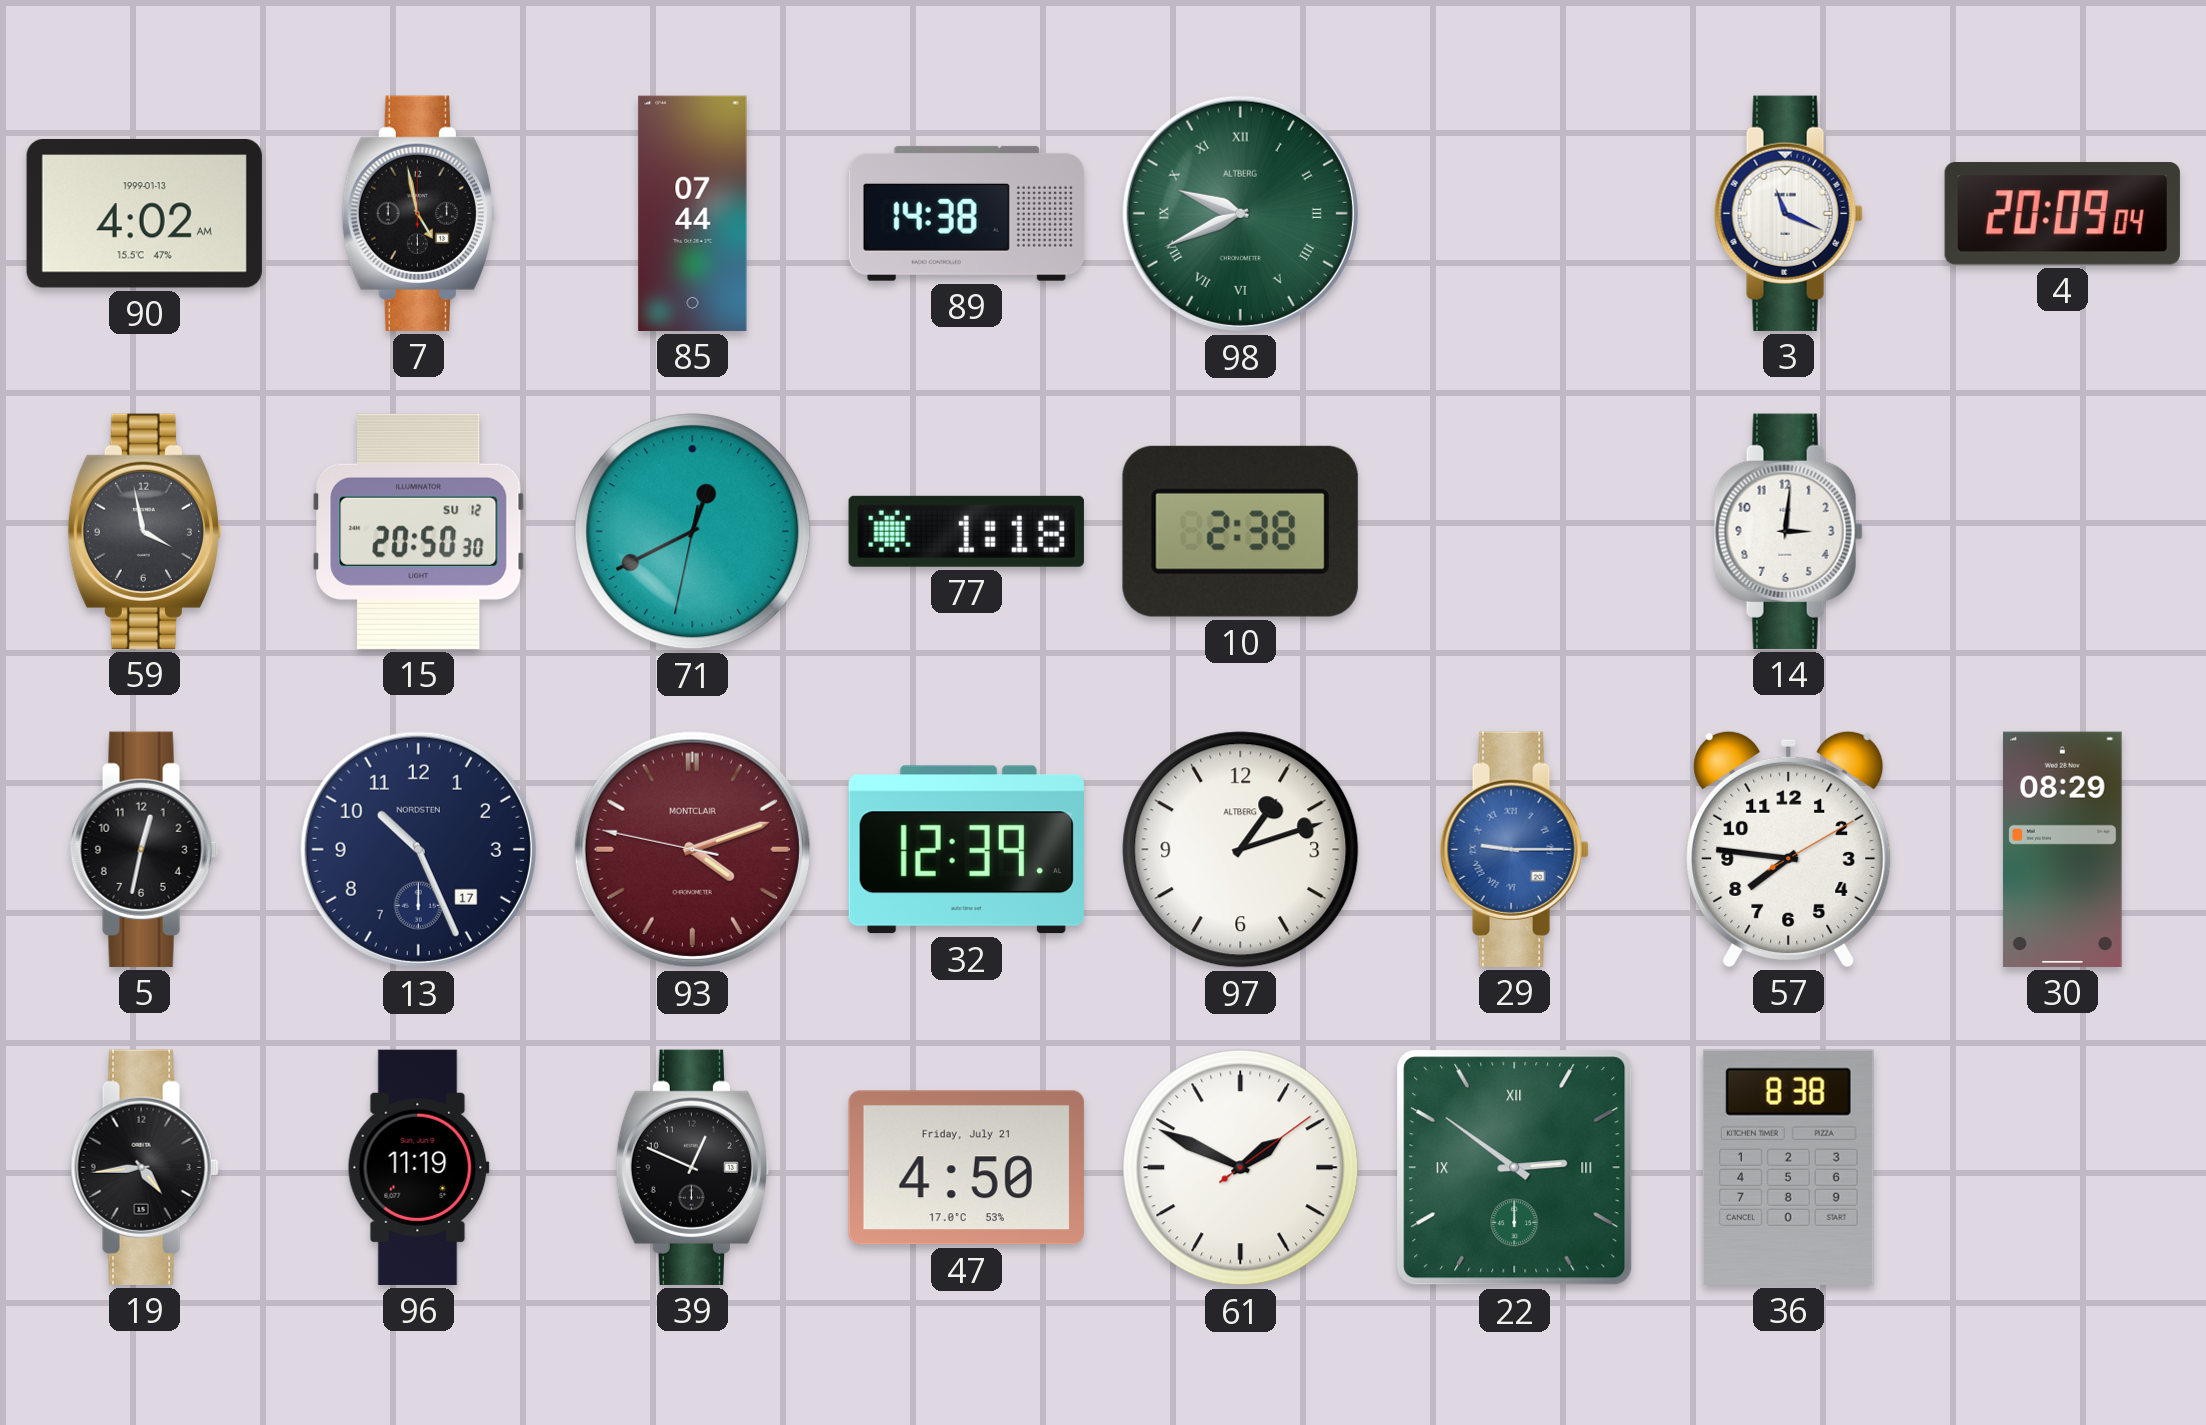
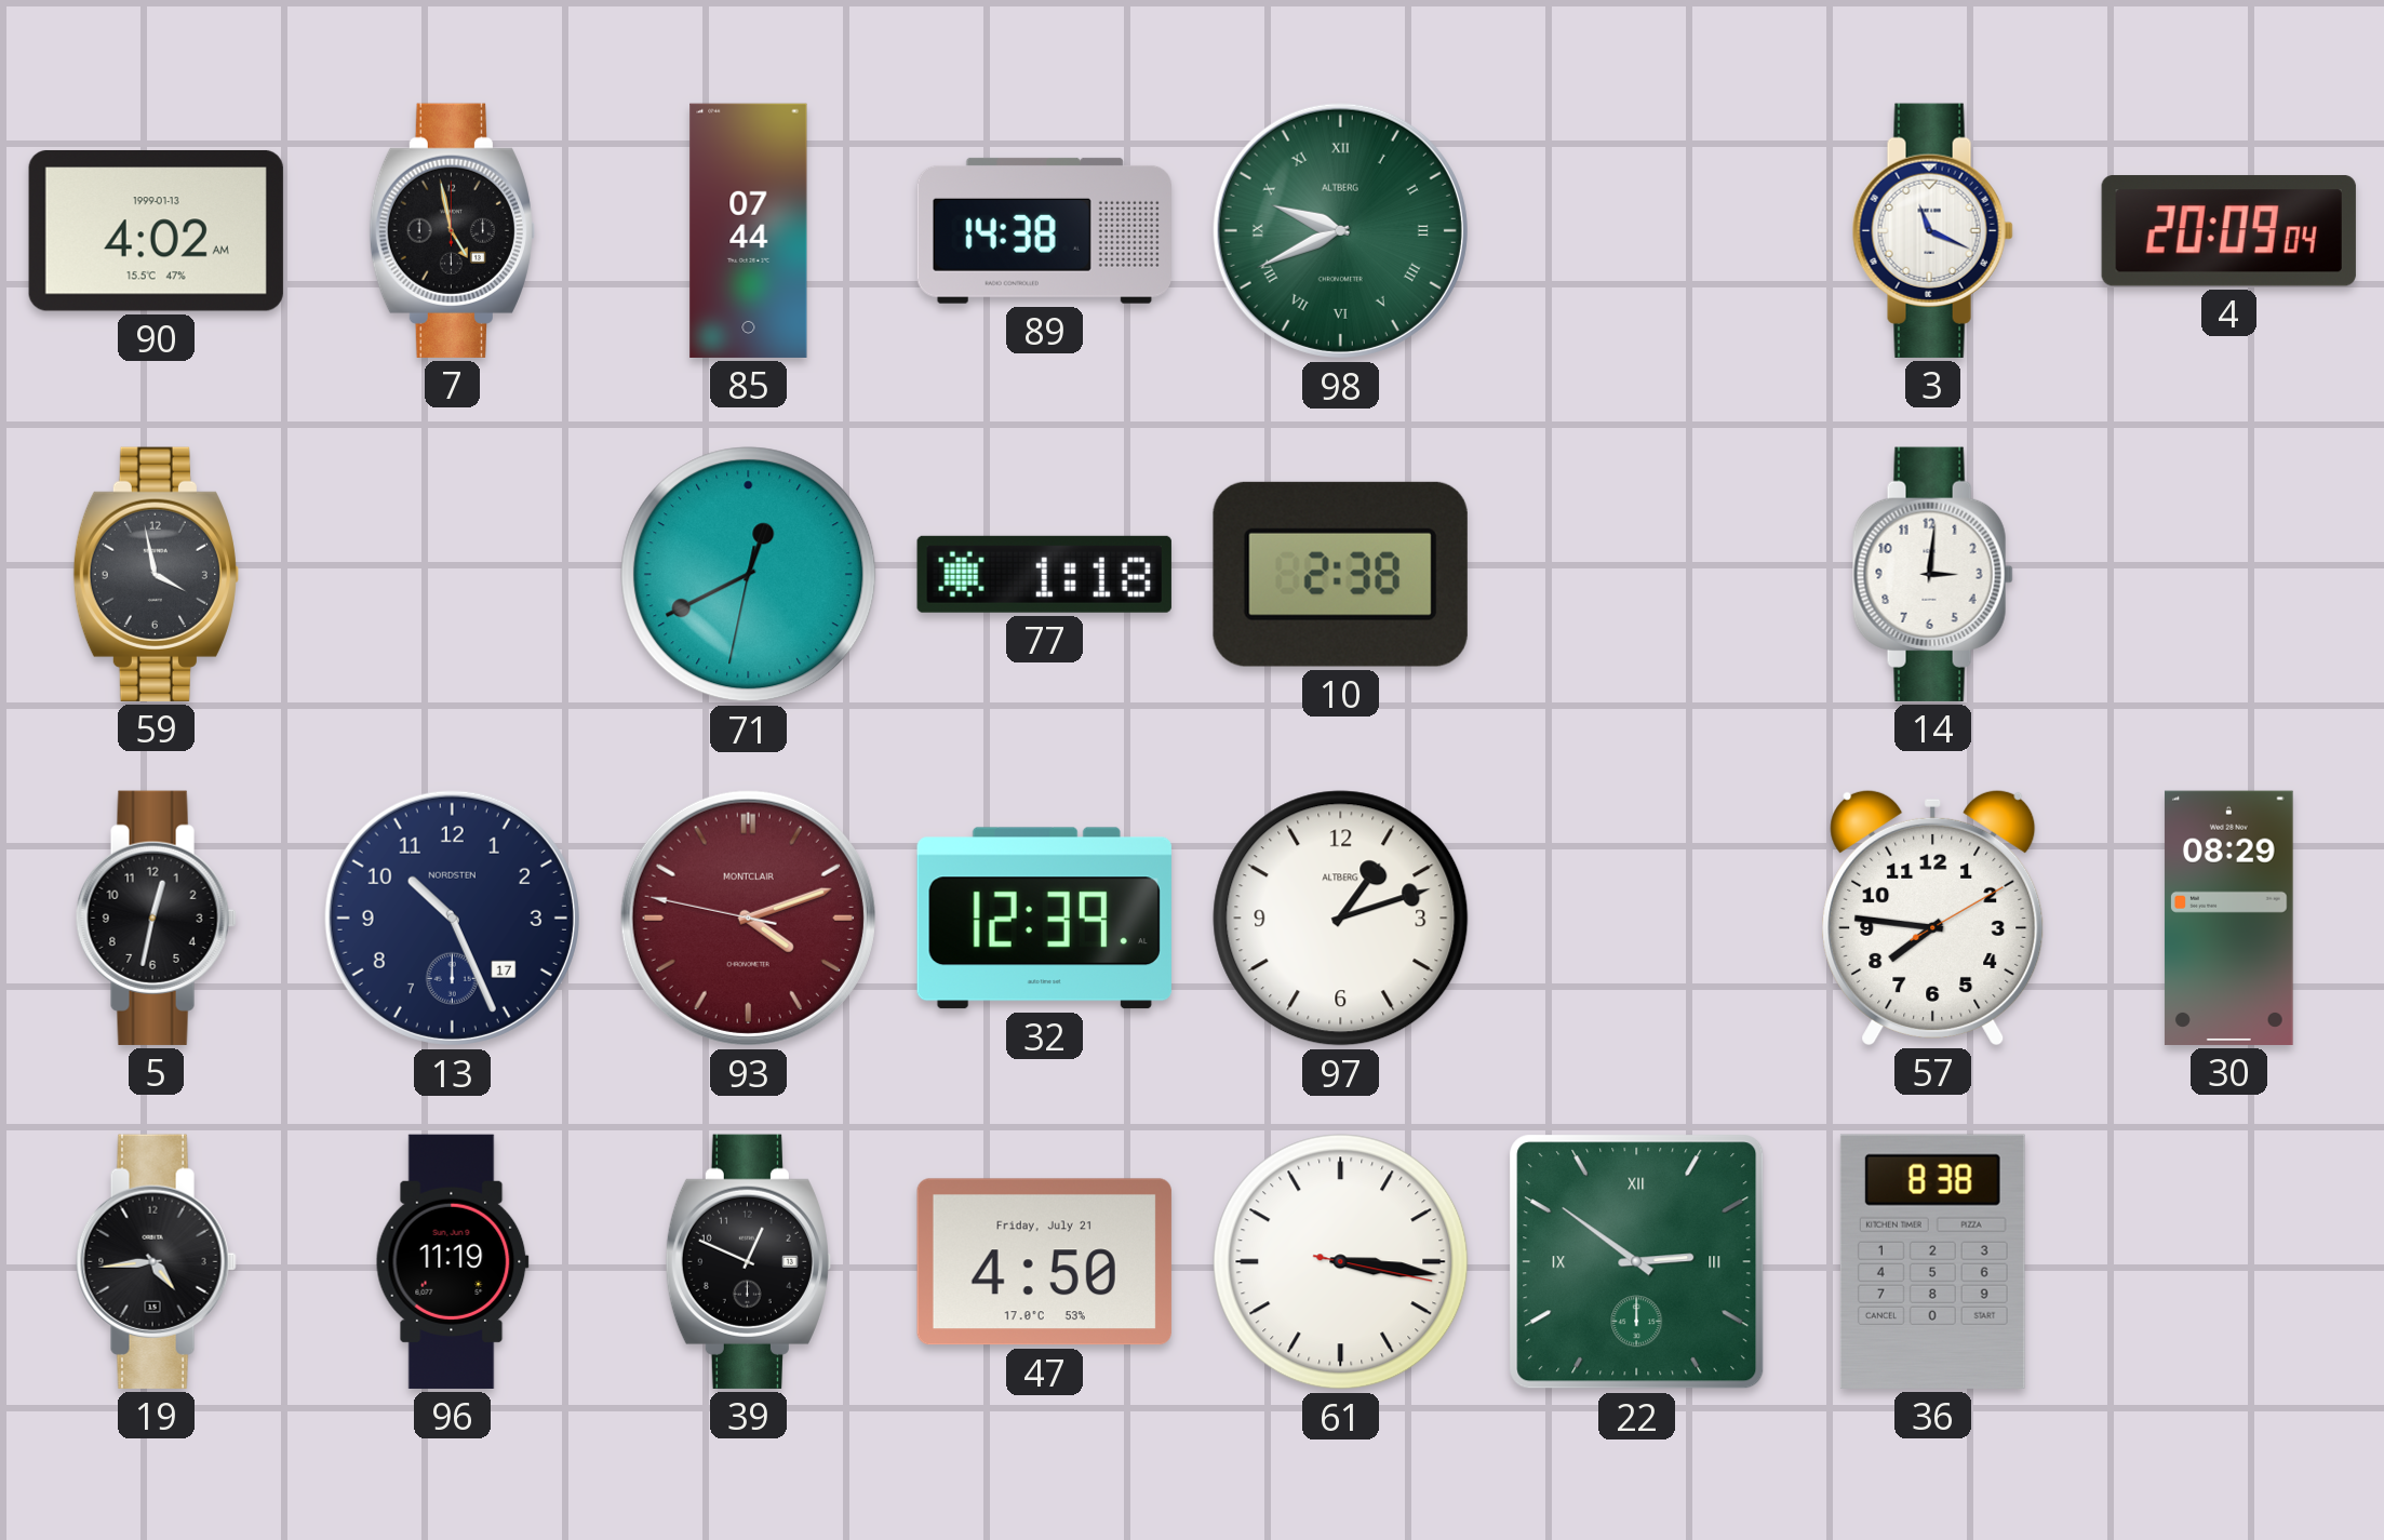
15: 20:50 -> none
29: 9:15 -> none
61: 1:49 -> 3:16
